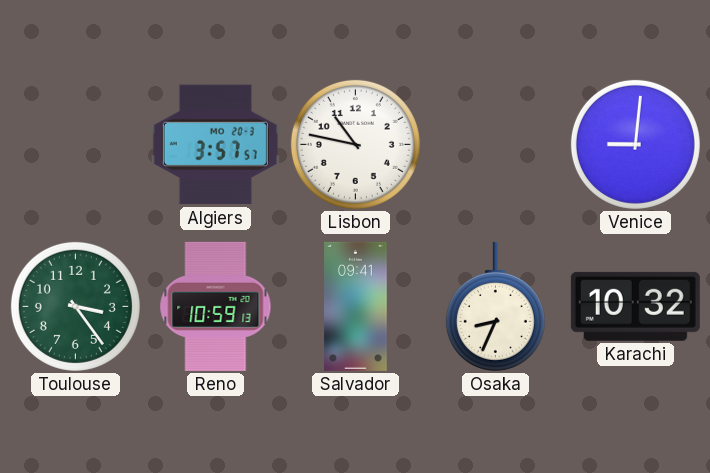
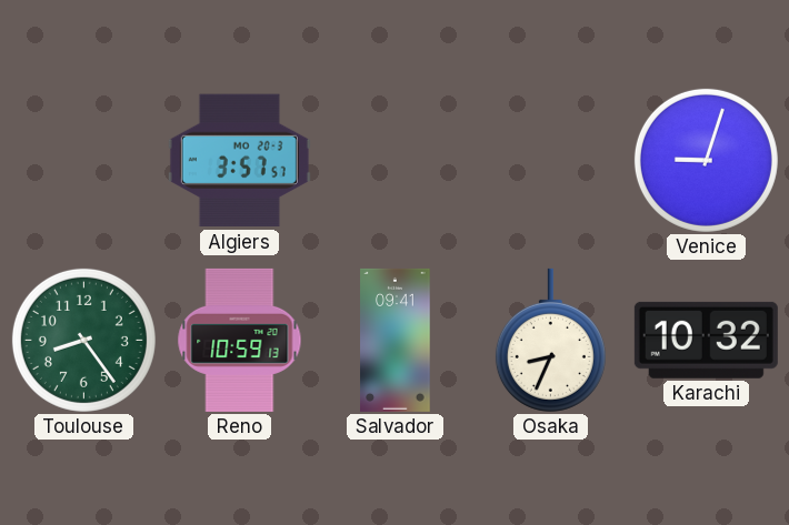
Lisbon: 10:47 -> none
Venice: 9:01 -> 9:03
Toulouse: 3:24 -> 8:24
